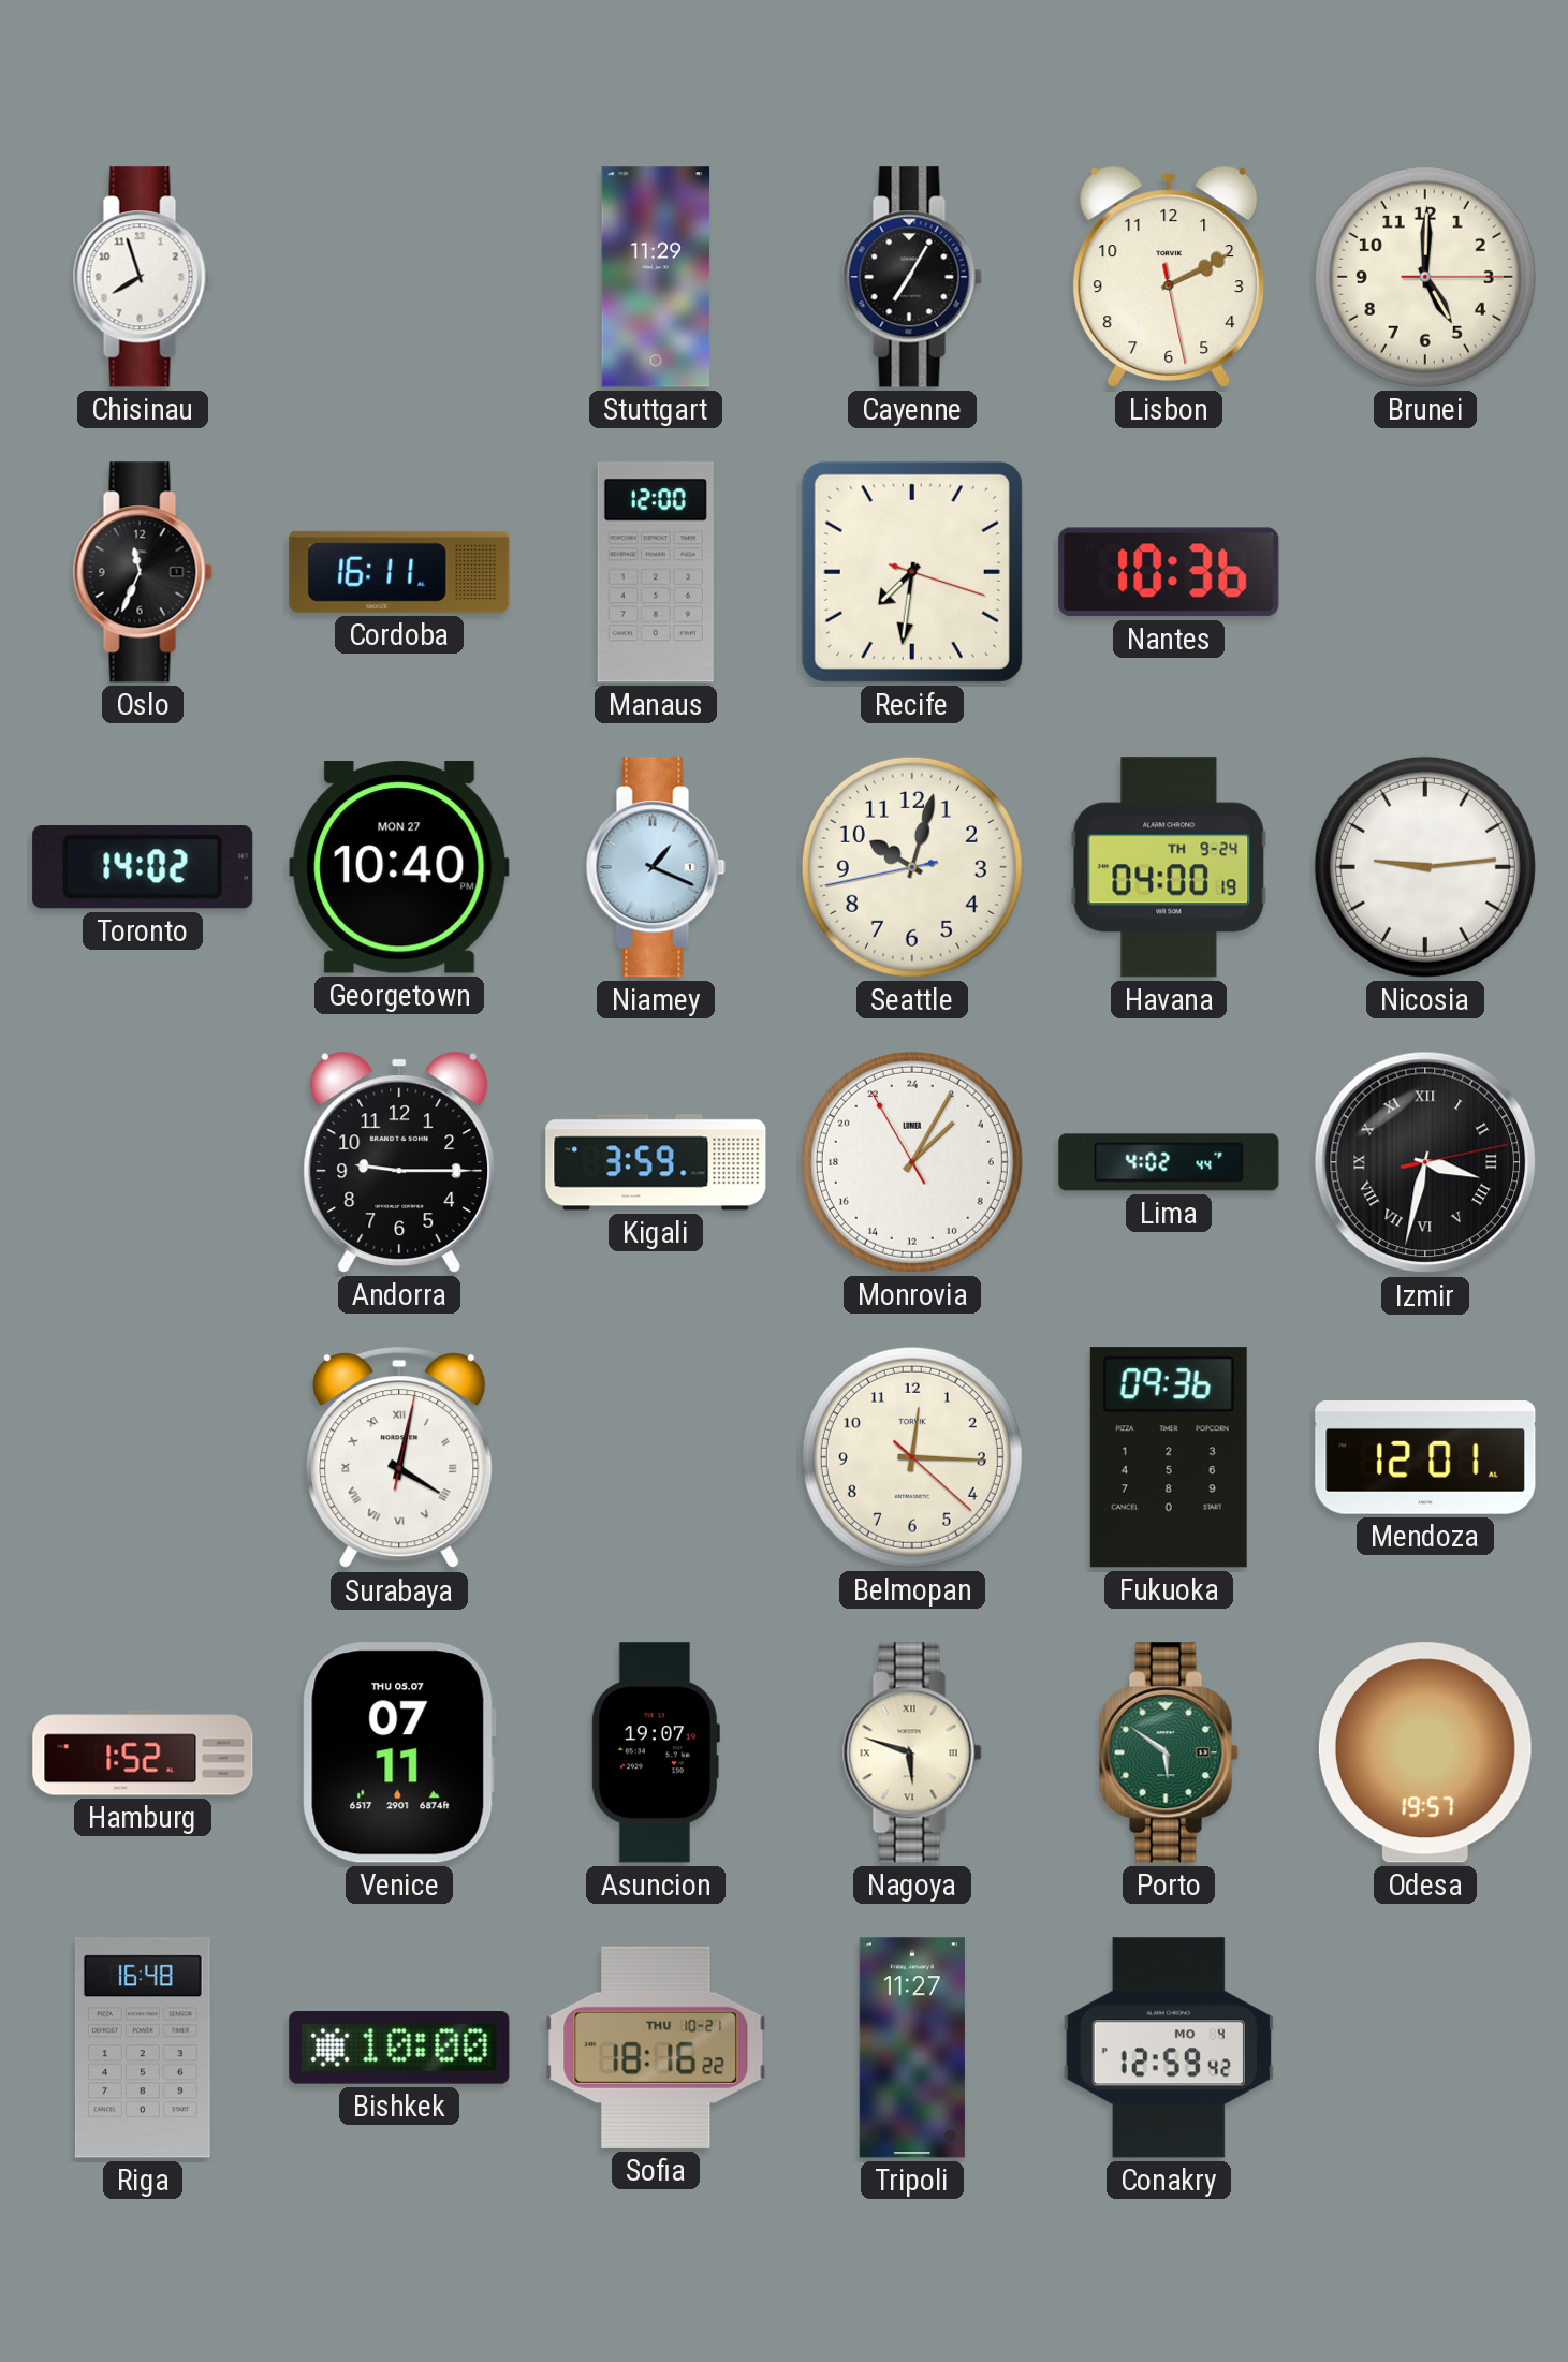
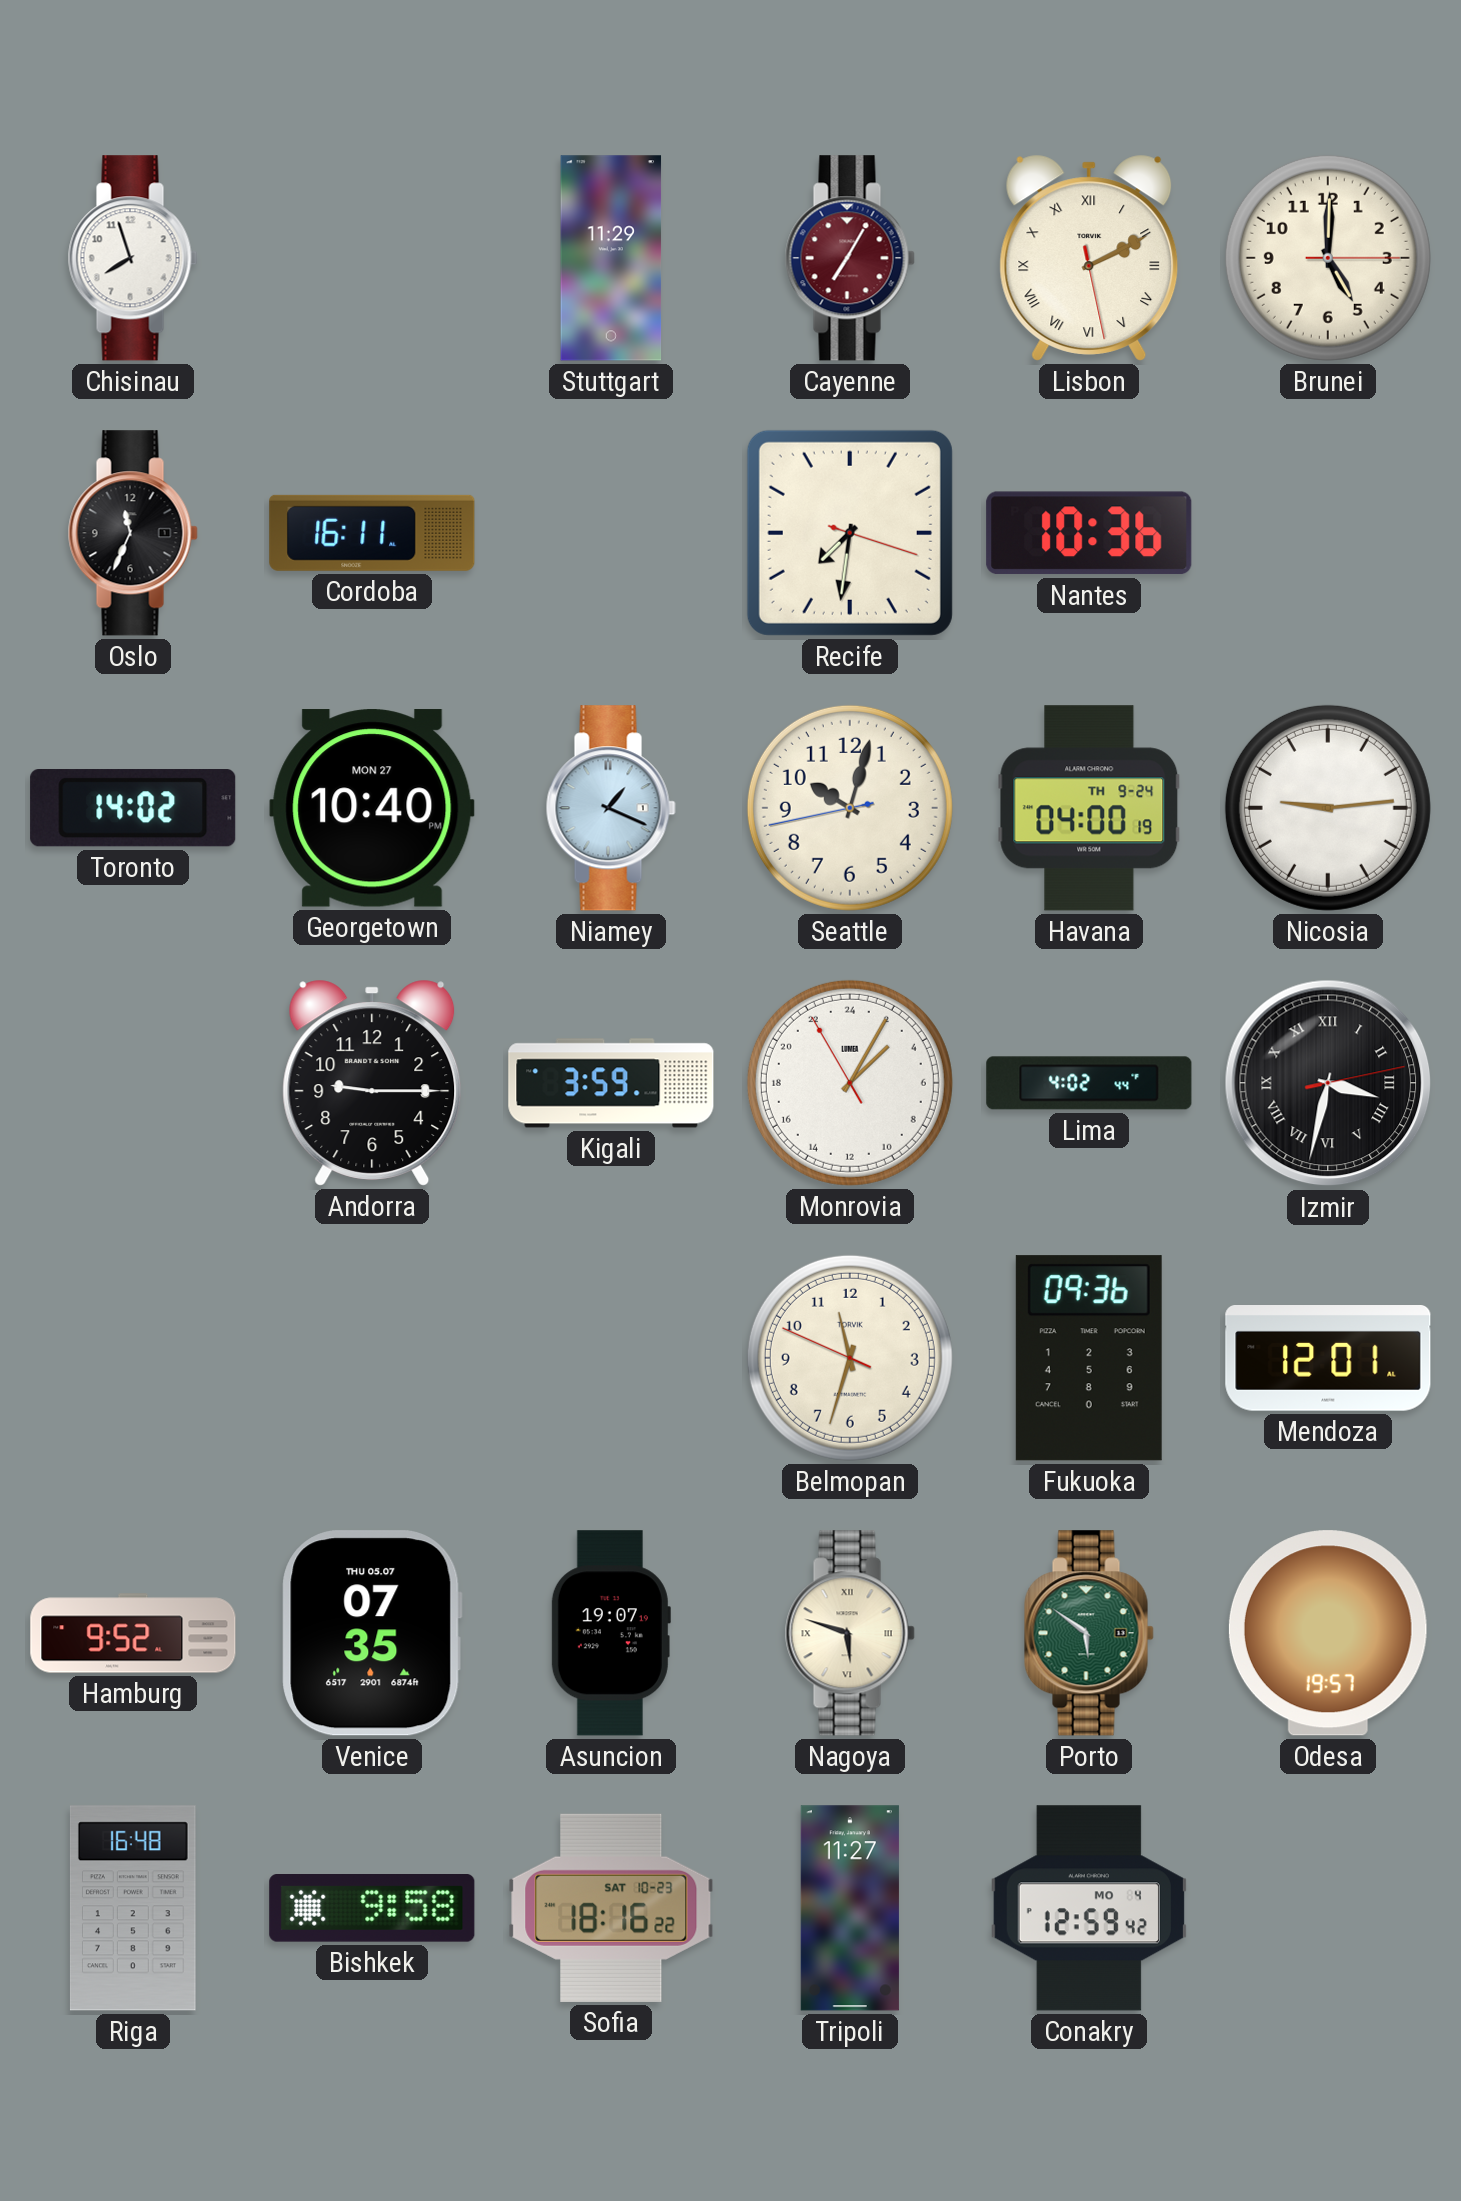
Cayenne dial: black -> burgundy
Lisbon numerals: Arabic -> Roman
Manaus: 12:00 -> none
Surabaya: 4:02 -> none
Belmopan: 12:15 -> 11:32
Hamburg: 1:52 -> 9:52
Venice: 07:11 -> 07:35
Bishkek: 10:00 -> 9:58
Sofia date: THU 10-21 -> SAT 10-23
